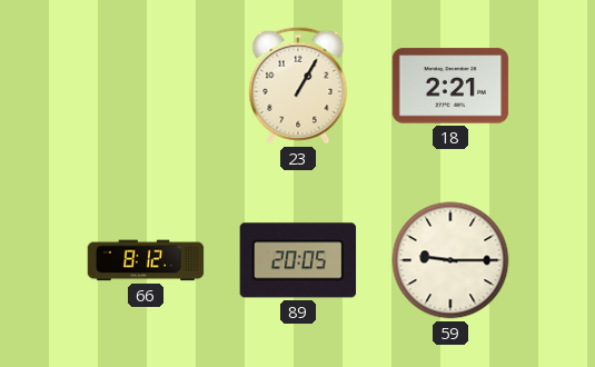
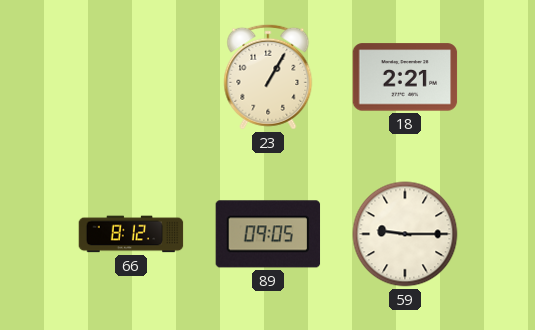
89: 20:05 -> 09:05
